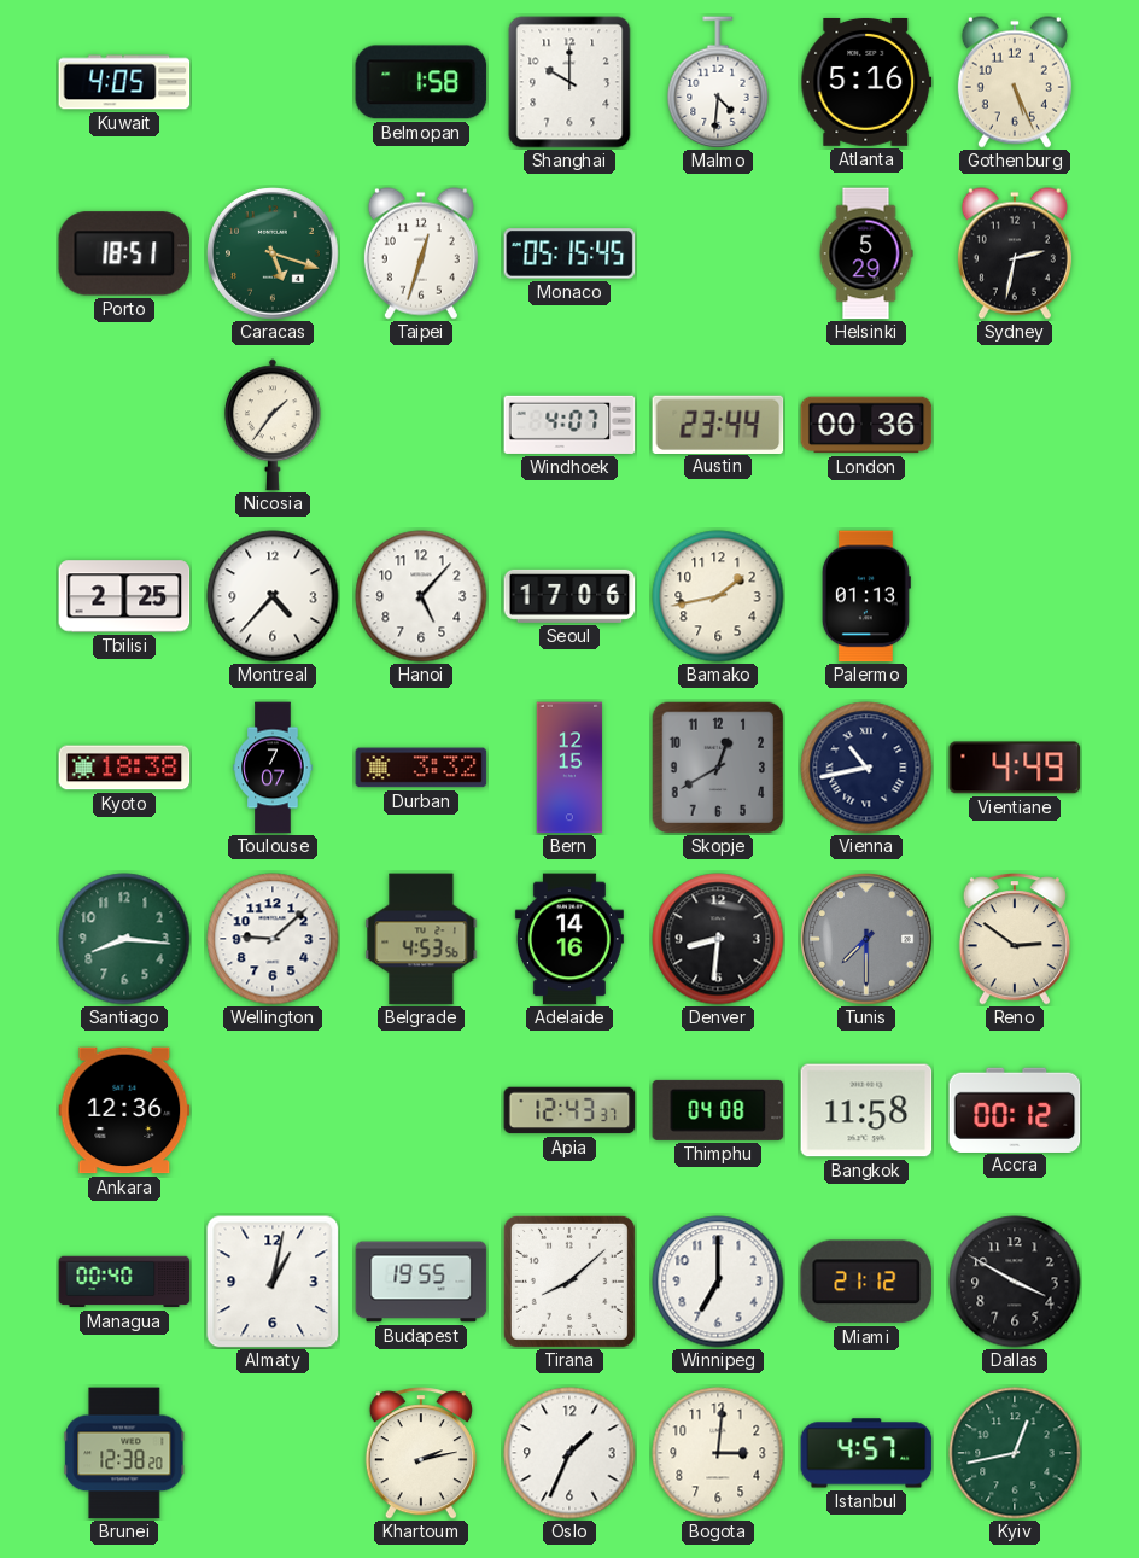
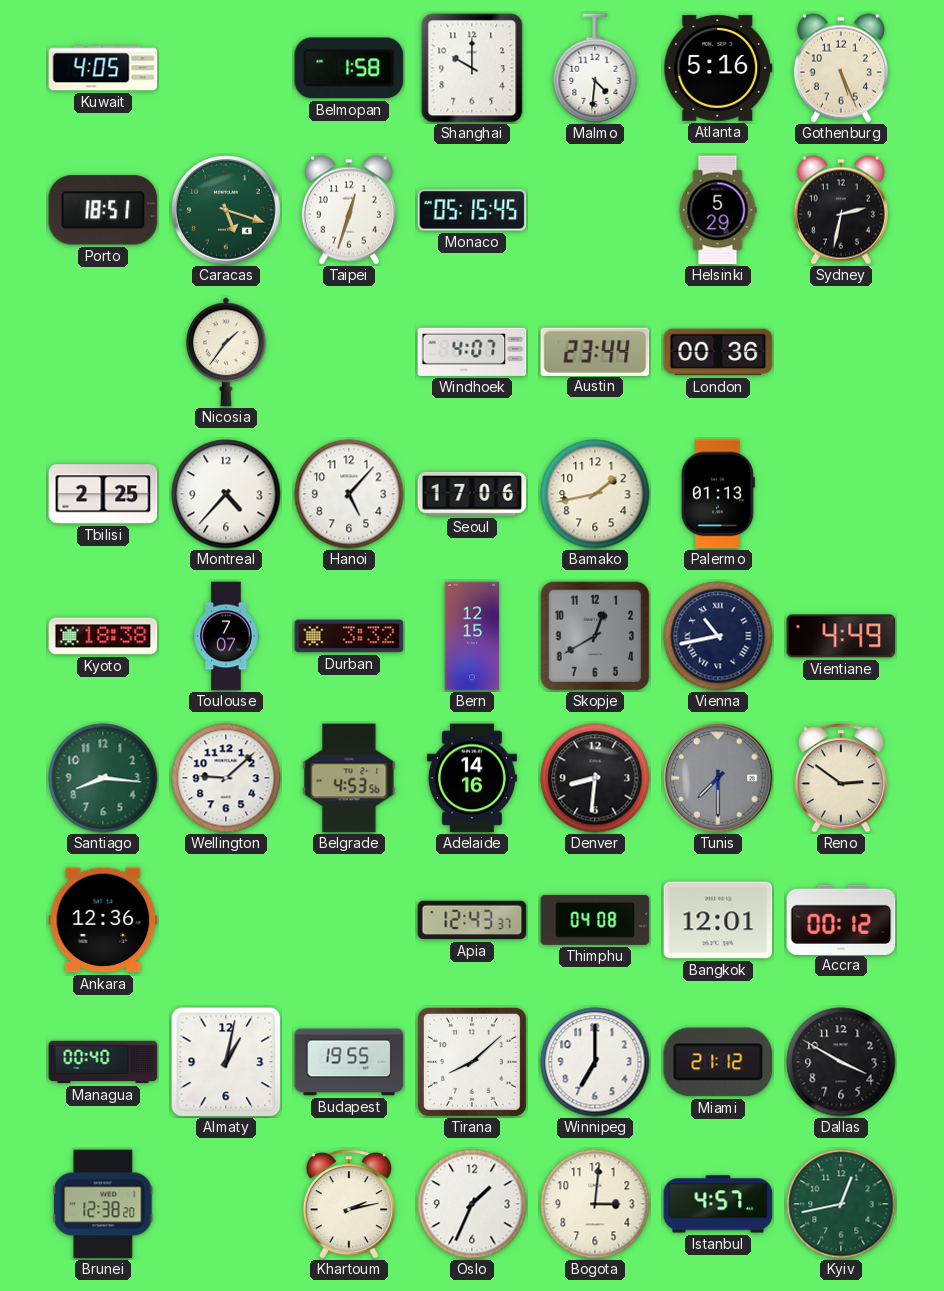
Bangkok: 11:58 -> 12:01
